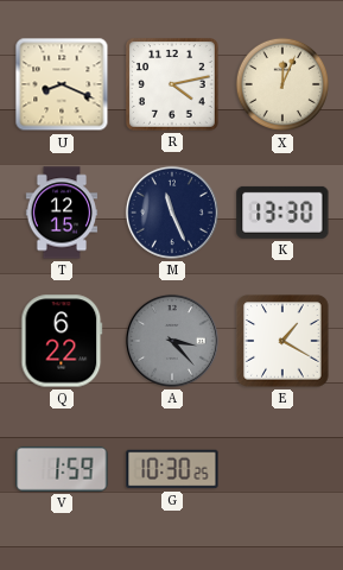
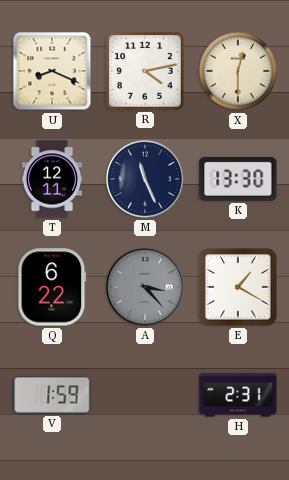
X: 12:04 -> 12:30
T: 12:15 -> 12:11
G: 10:30 -> none
H: none -> 2:31
